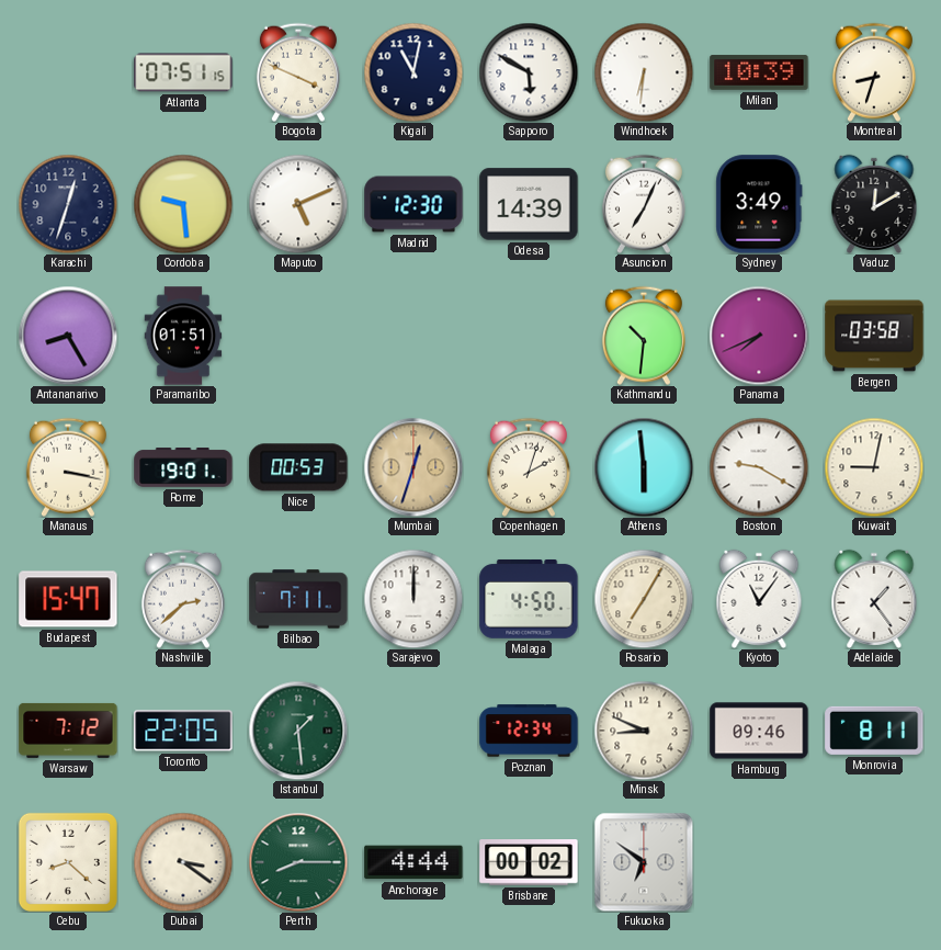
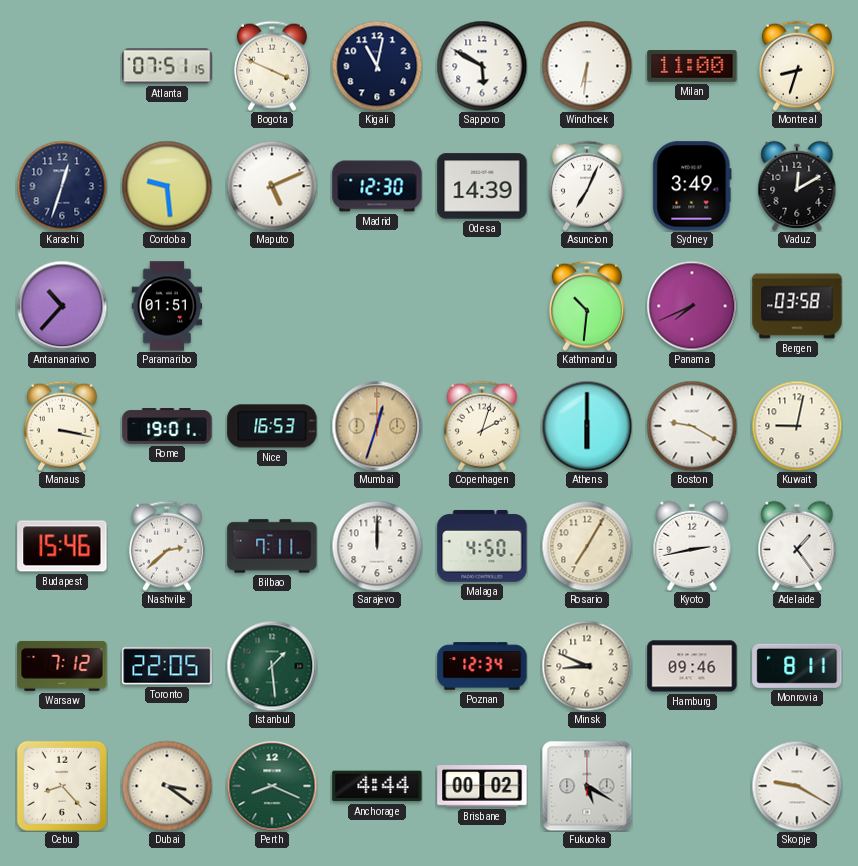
Milan: 10:39 -> 11:00
Antananarivo: 8:25 -> 10:37
Nice: 00:53 -> 16:53
Athens: 5:59 -> 6:00
Budapest: 15:47 -> 15:46
Kyoto: 11:06 -> 2:43
Cebu: 8:22 -> 8:23
Perth: 8:15 -> 8:19
Fukuoka: 6:51 -> 5:20
Skopje: none -> 9:20
